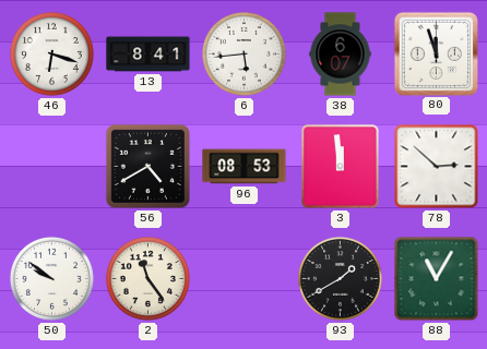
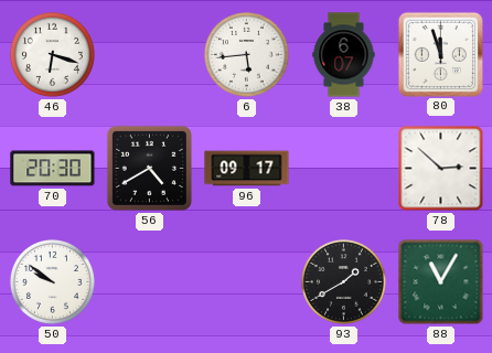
13: 8:41 -> none
70: none -> 20:30
96: 08:53 -> 09:17
3: 11:59 -> none
2: 11:24 -> none
